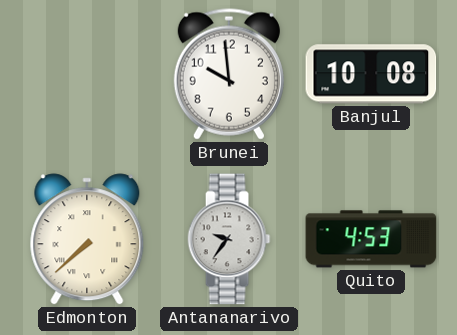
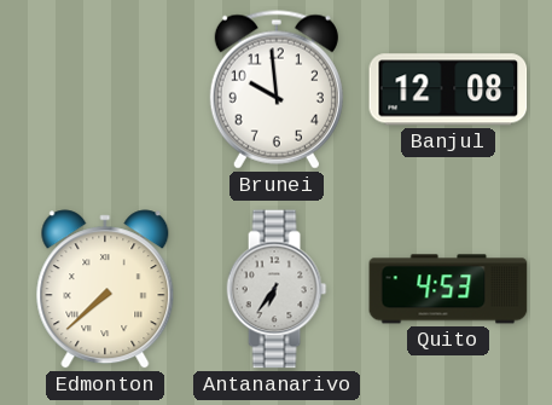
Banjul: 10:08 -> 12:08
Antananarivo: 9:36 -> 6:36
